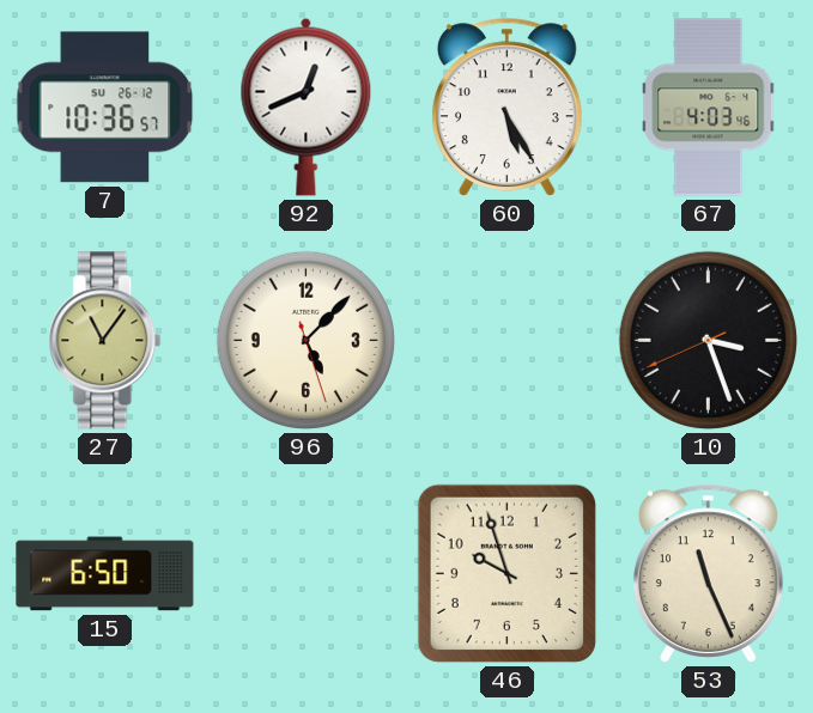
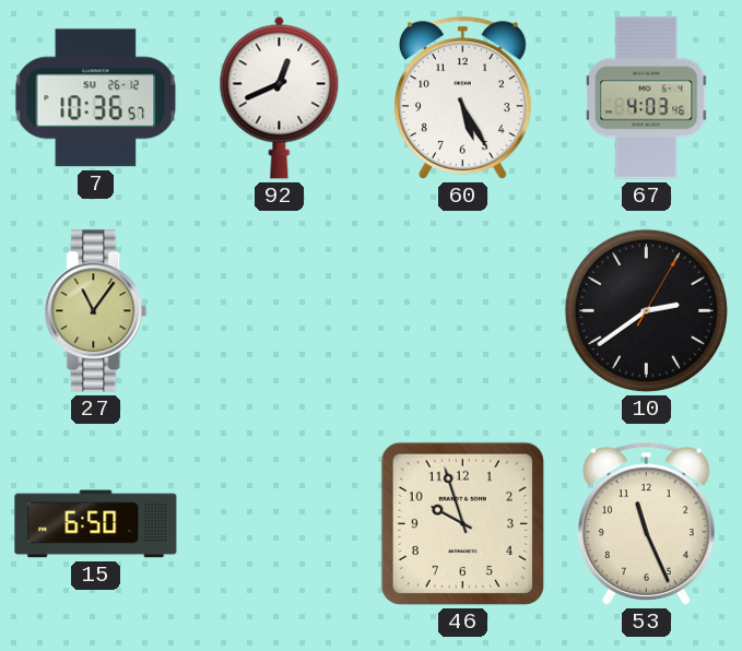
96: 5:07 -> none
10: 3:26 -> 2:39
